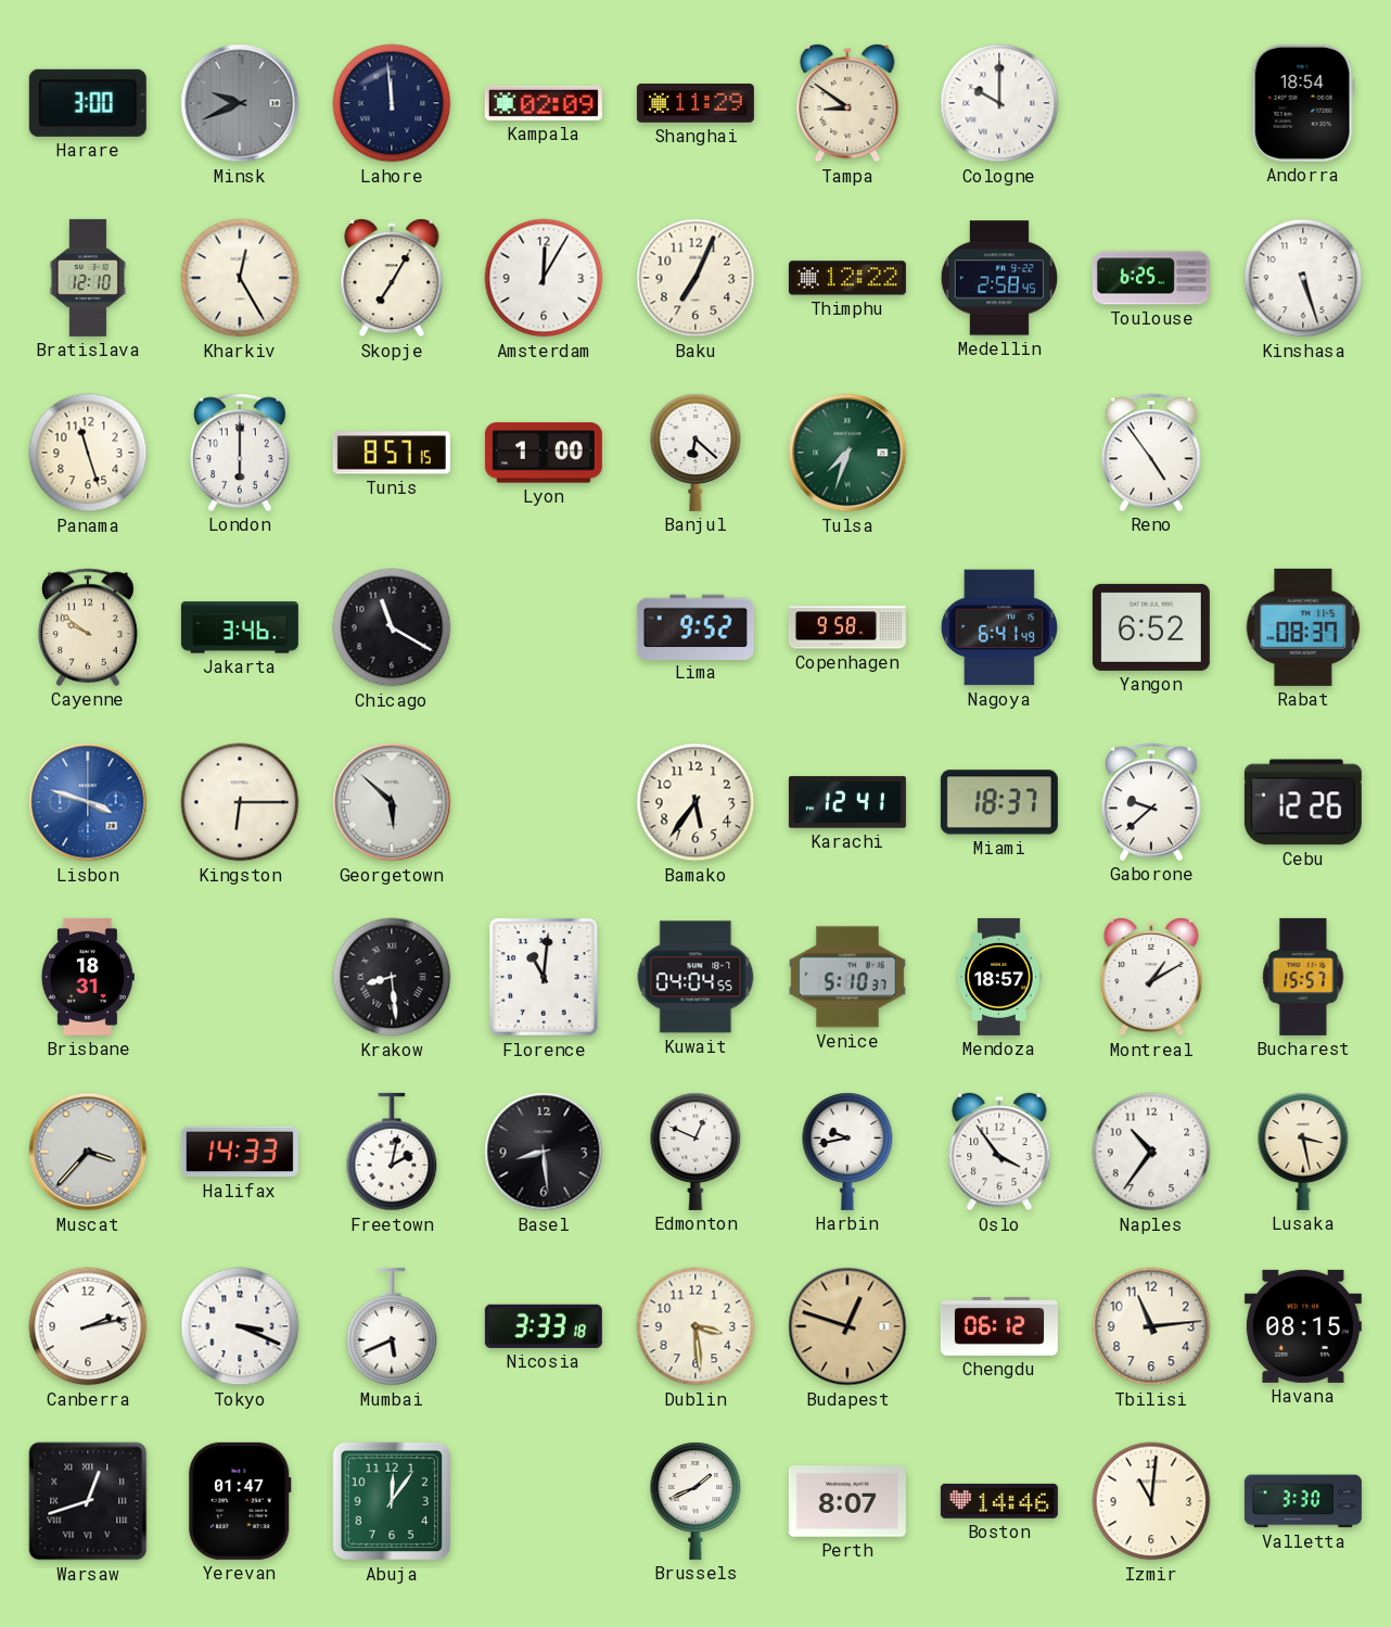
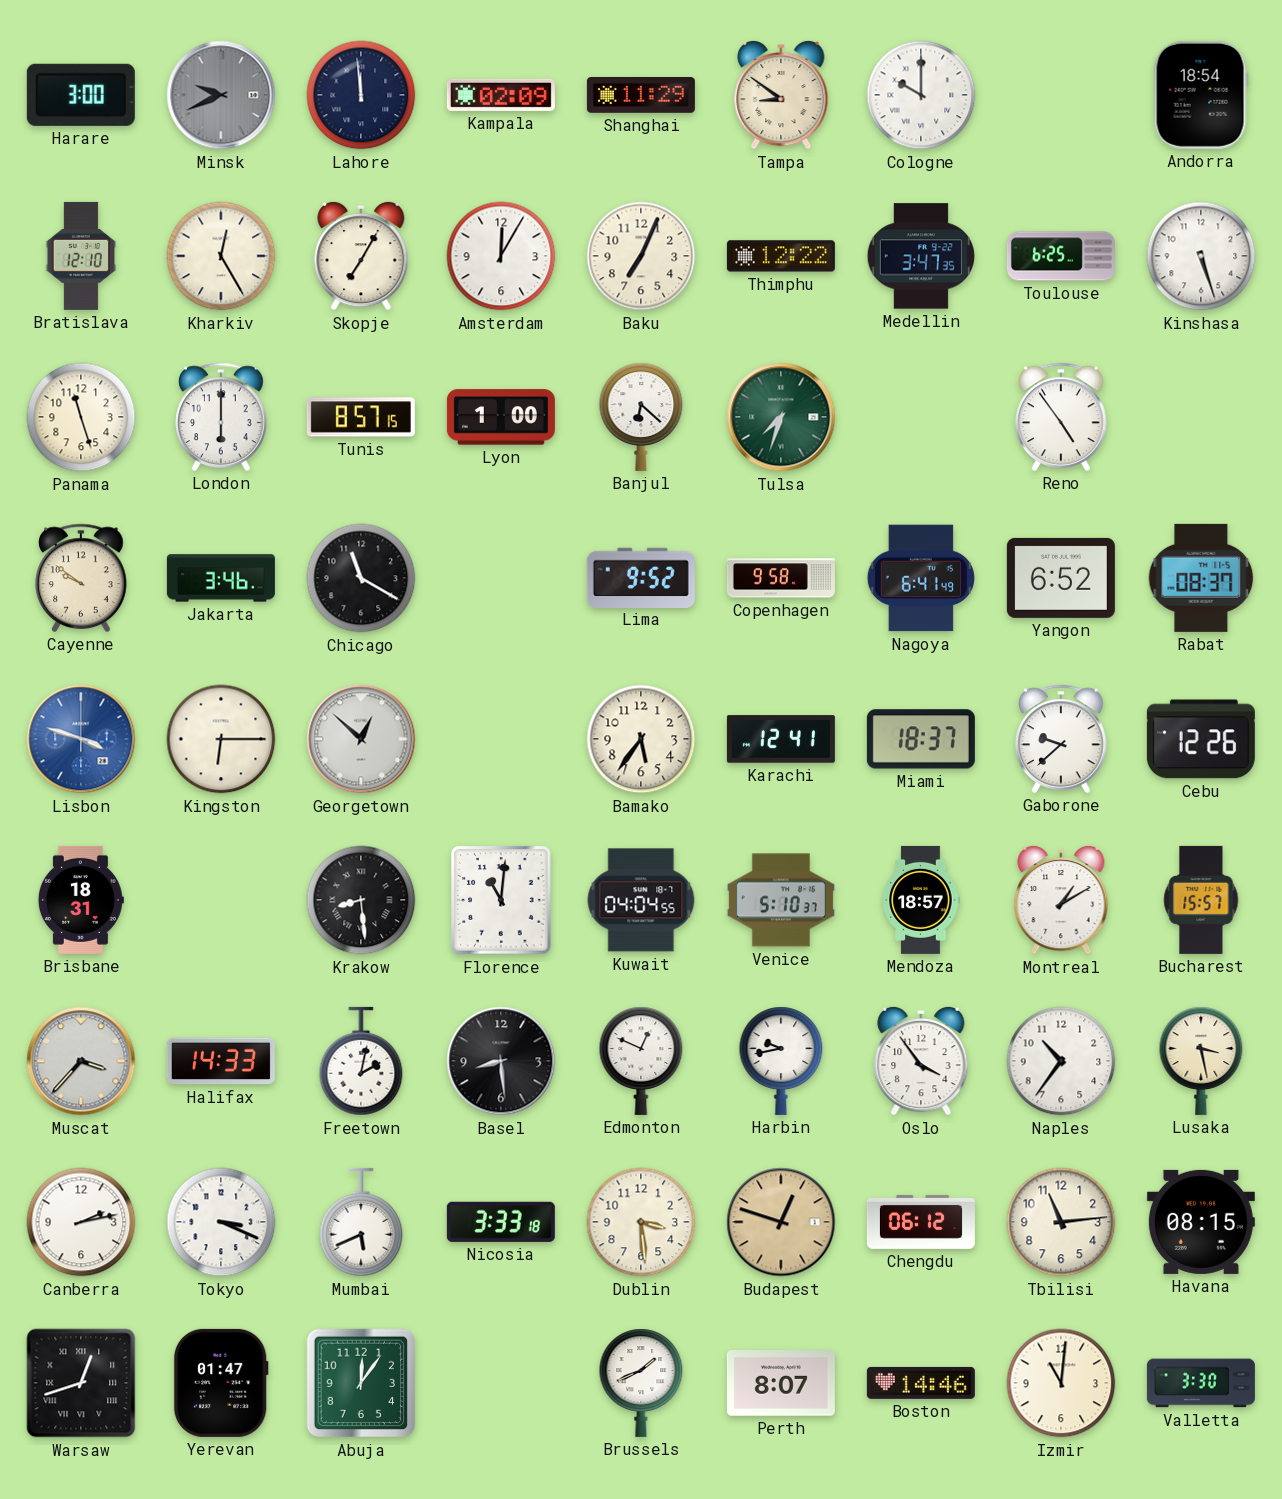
Medellin: 2:58 -> 3:47
Georgetown: 5:52 -> 12:52
